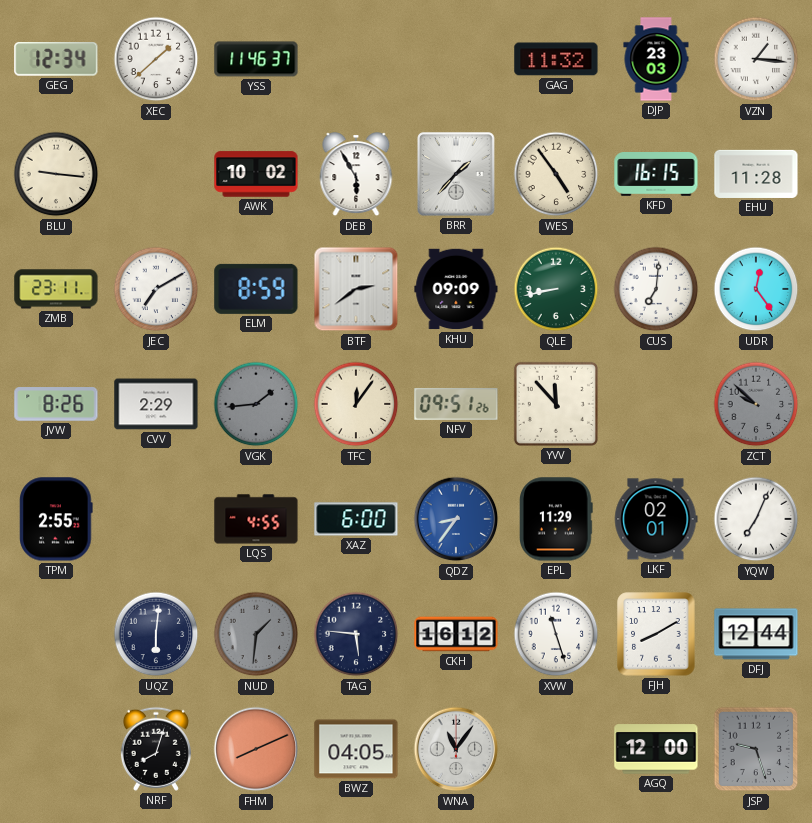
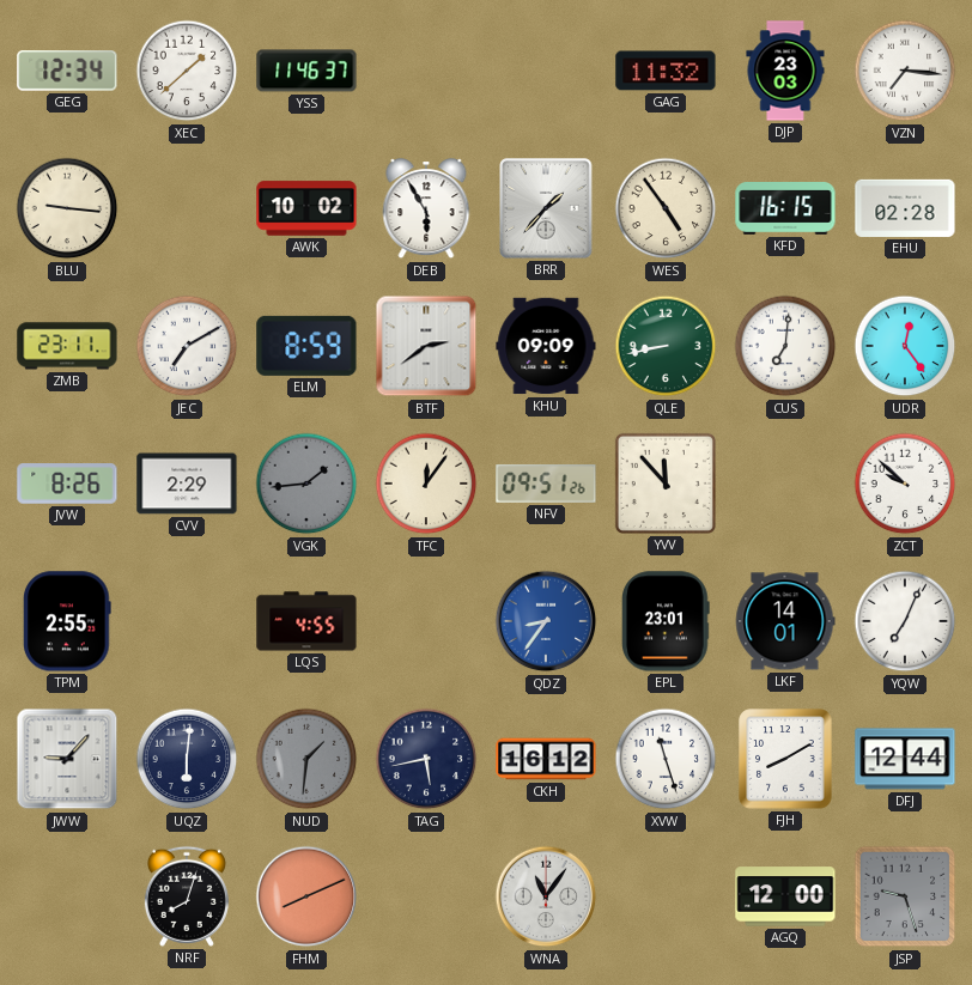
VZN: 1:16 -> 7:16
EHU: 11:28 -> 02:28
ZCT dial: grey -> white
XAZ: 6:00 -> none
EPL: 11:29 -> 23:01
LKF: 02:01 -> 14:01
JWW: none -> 9:07
TAG: 5:46 -> 5:43
BWZ: 04:05 -> none
